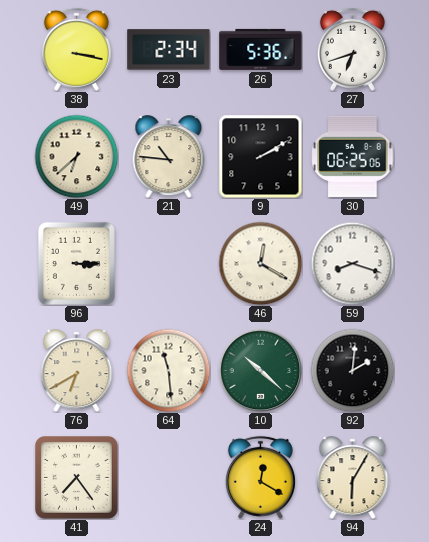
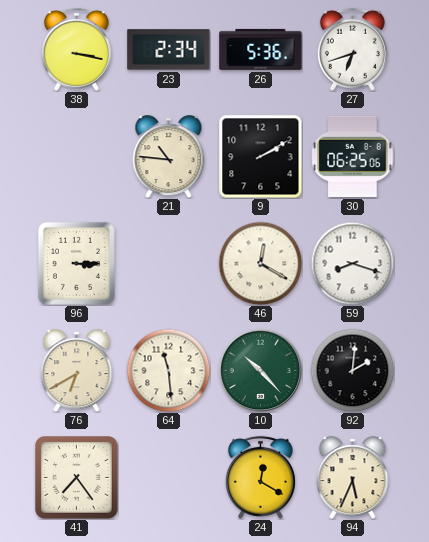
49: 6:38 -> none
10: 10:22 -> 10:23
94: 6:05 -> 5:34
